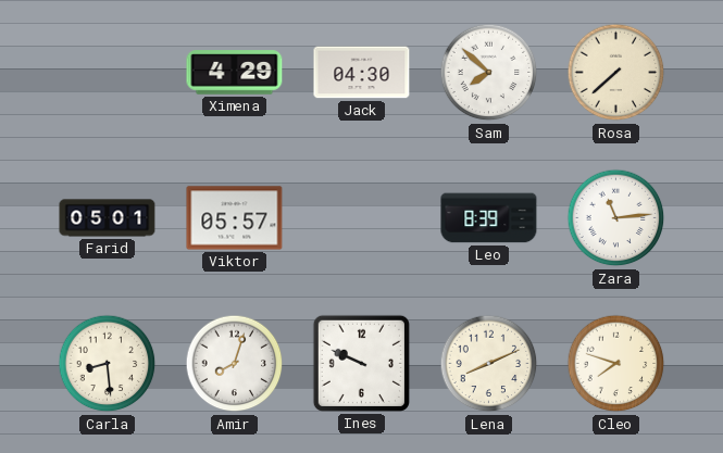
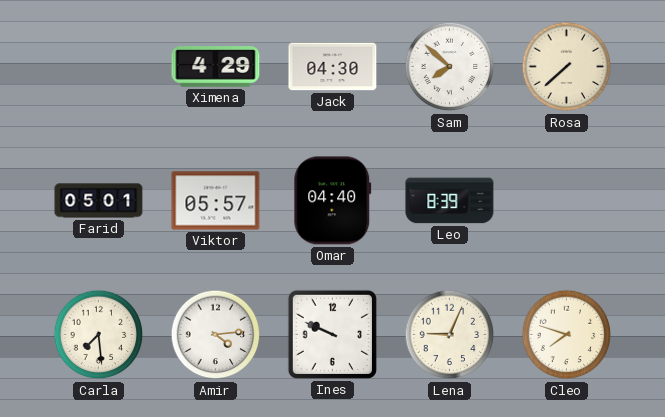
Omar: none -> 04:40
Zara: 11:14 -> none
Carla: 8:29 -> 7:29
Amir: 8:03 -> 4:14
Lena: 8:11 -> 9:04
